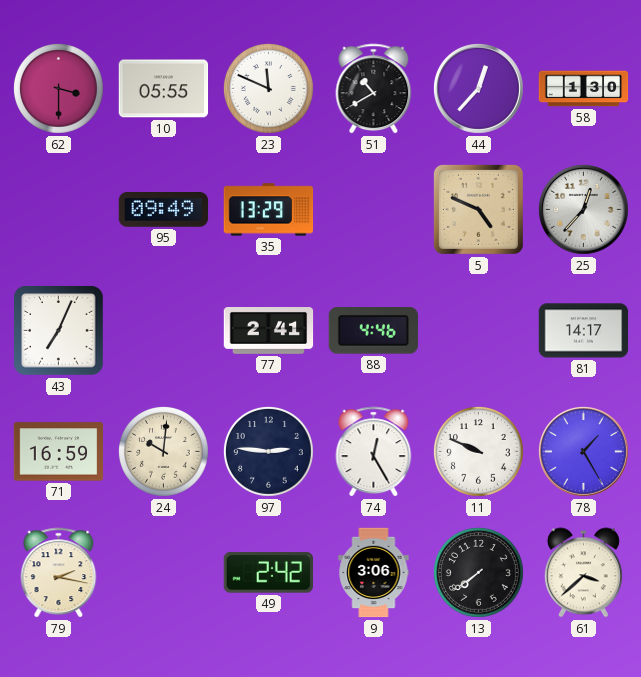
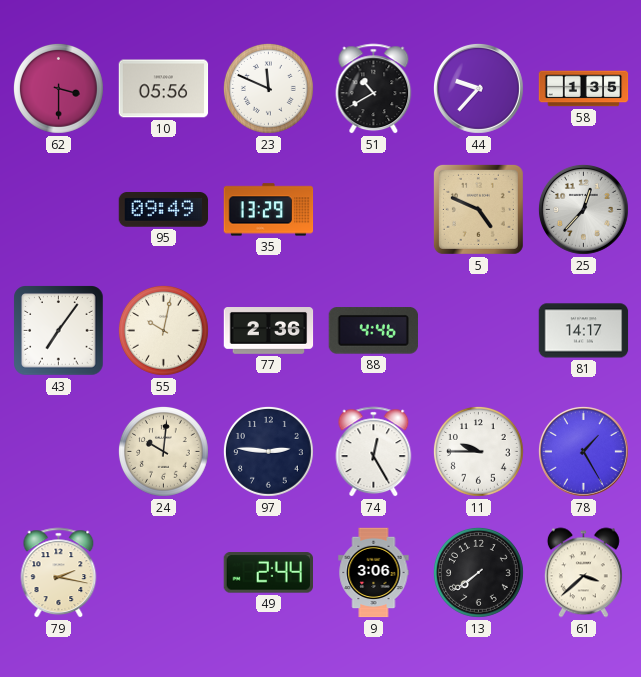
10: 05:55 -> 05:56
44: 12:37 -> 9:37
58: 1:30 -> 1:35
43: 7:04 -> 7:06
55: none -> 10:02
77: 2:41 -> 2:36
71: 16:59 -> none
11: 9:49 -> 9:45
49: 2:42 -> 2:44
